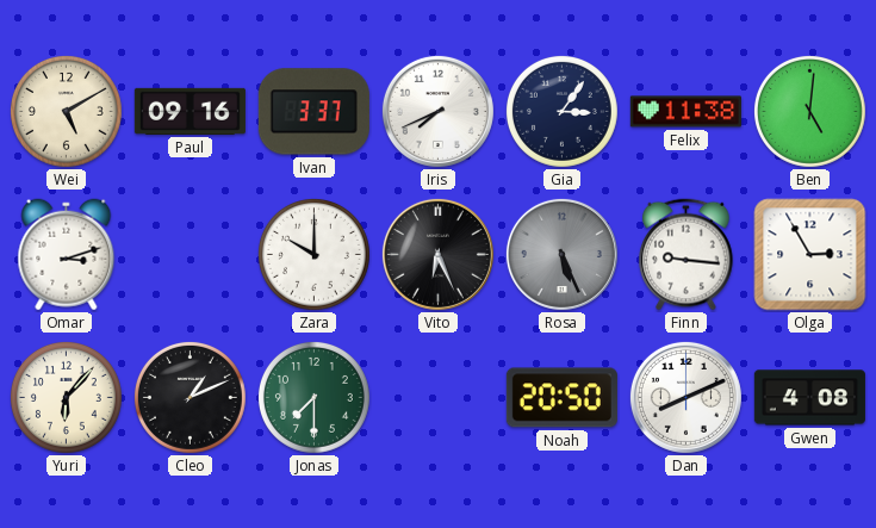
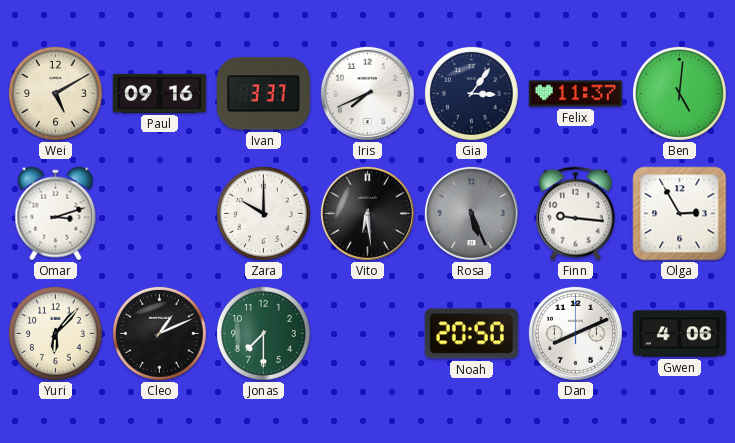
Felix: 11:38 -> 11:37
Vito: 6:26 -> 6:29
Gwen: 4:08 -> 4:06
